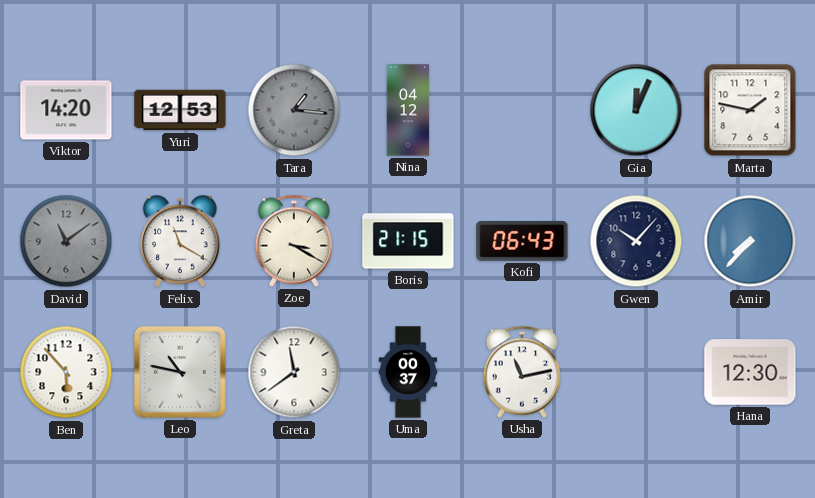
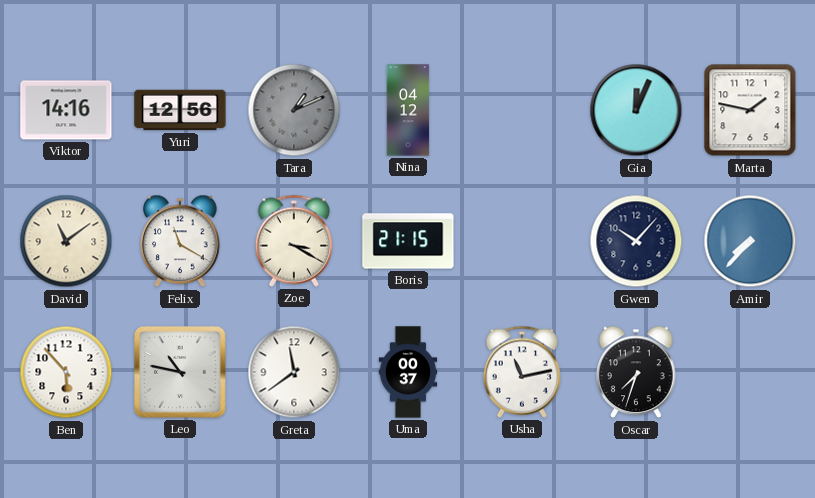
Viktor: 14:20 -> 14:16
Yuri: 12:53 -> 12:56
Tara: 1:16 -> 1:11
David dial: grey -> cream
Kofi: 06:43 -> none
Oscar: none -> 7:33
Hana: 12:30 -> none
